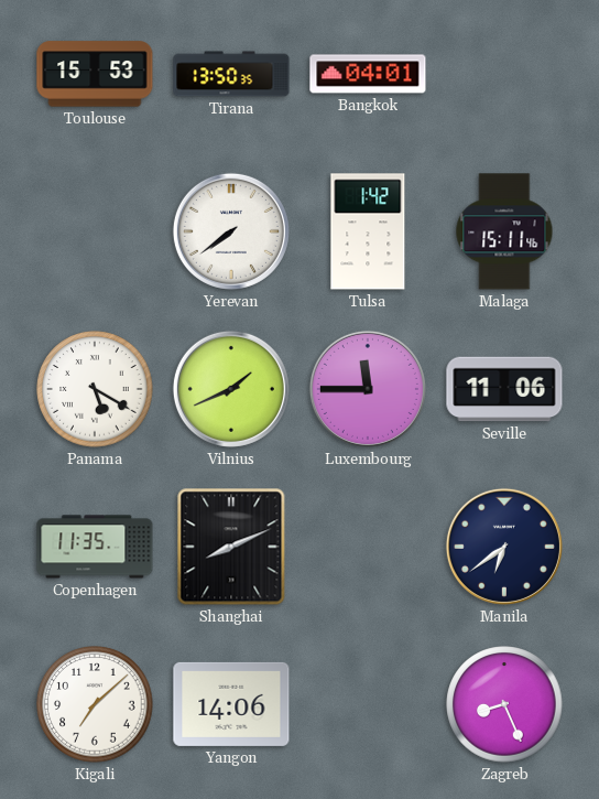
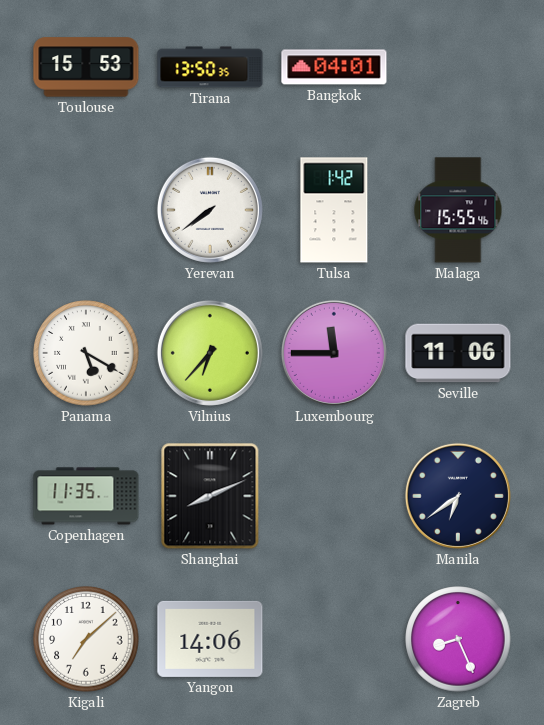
Malaga: 15:11 -> 15:55
Vilnius: 1:41 -> 6:37
